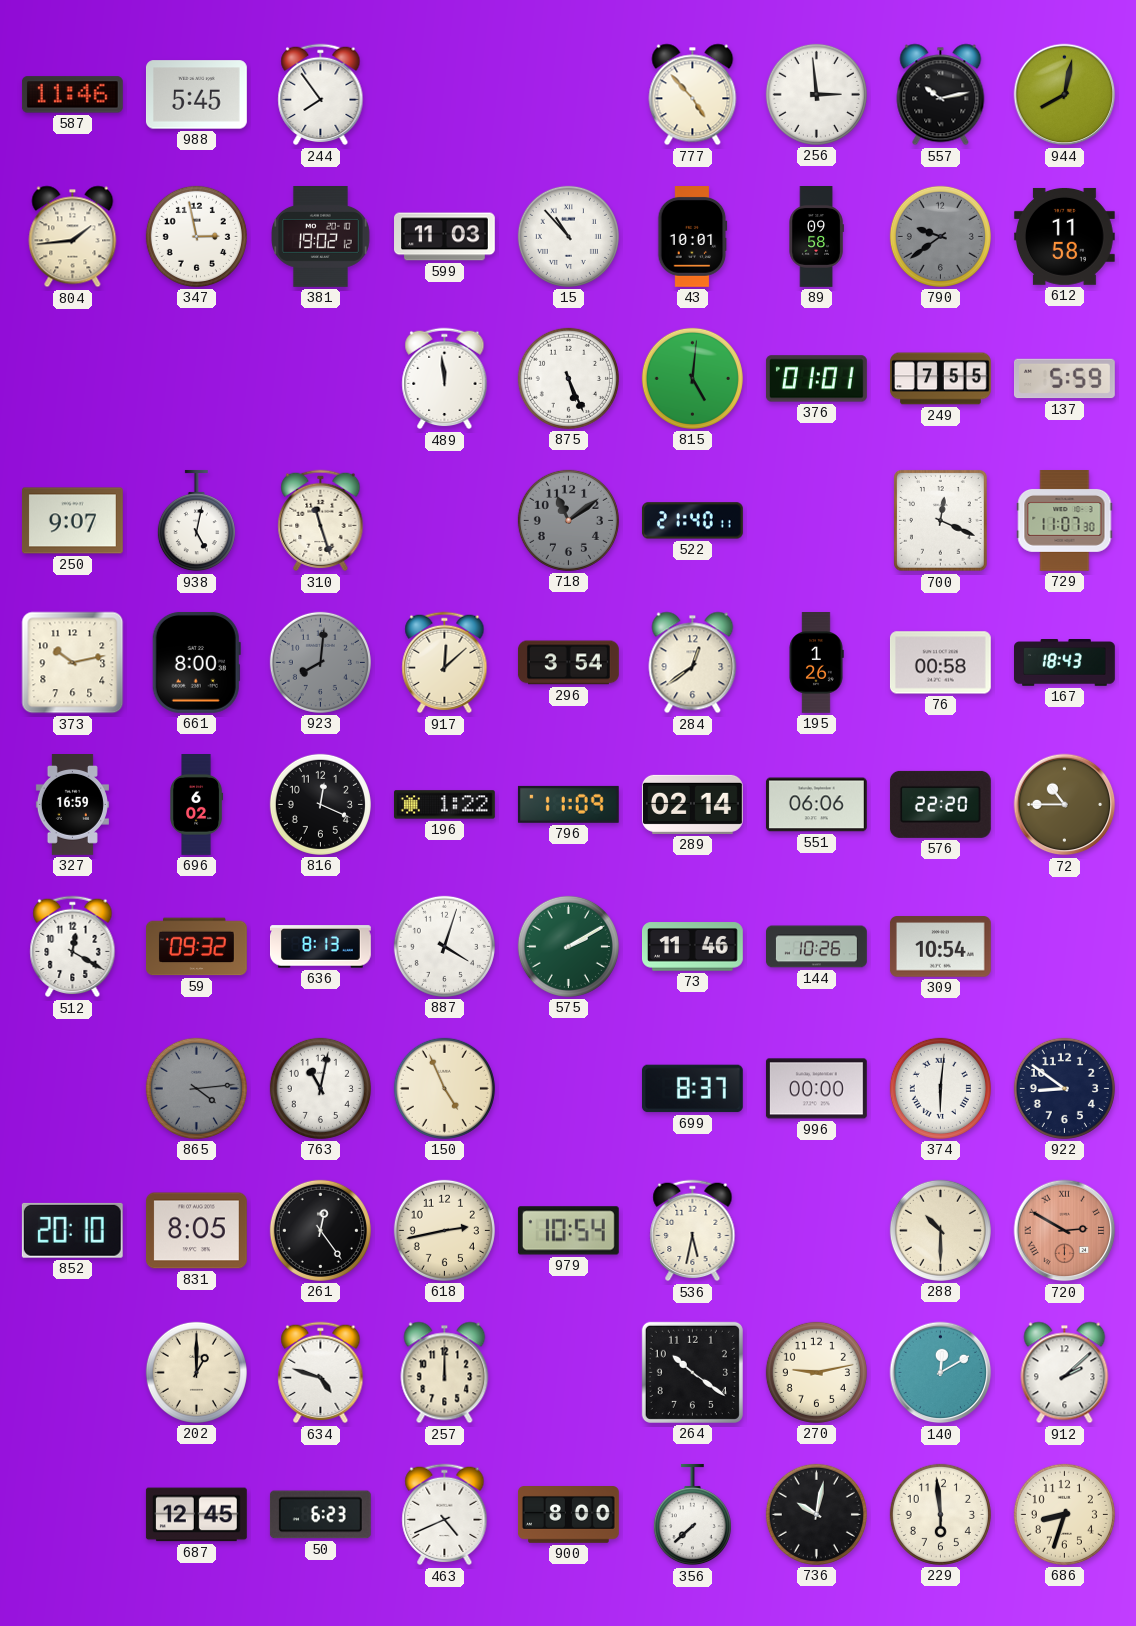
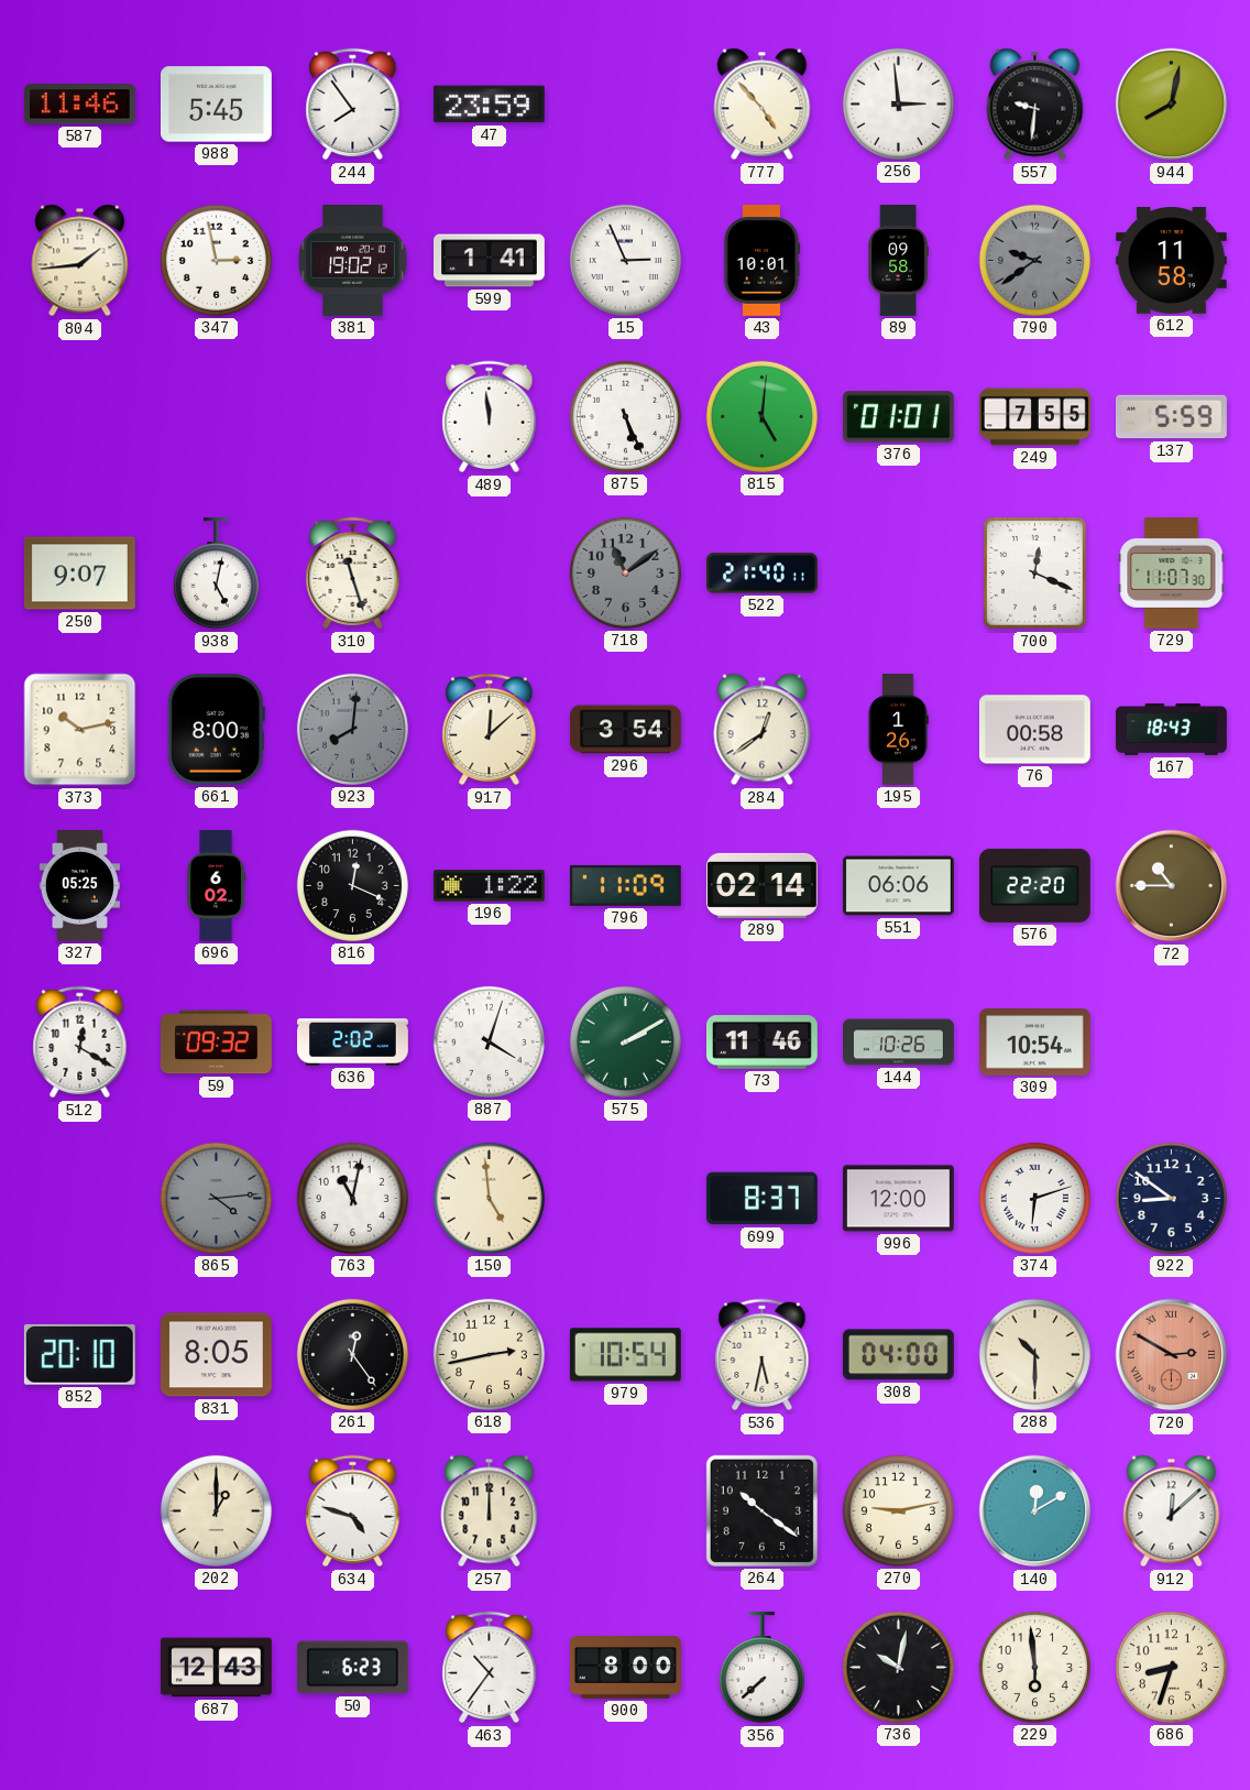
47: none -> 23:59
557: 10:13 -> 9:31
599: 11:03 -> 1:41
15: 10:53 -> 2:56
327: 16:59 -> 05:25
636: 8:13 -> 2:02
150: 4:56 -> 4:59
996: 00:00 -> 12:00
374: 6:01 -> 6:12
308: none -> 04:00
912: 2:08 -> 12:08
687: 12:45 -> 12:43
463: 4:41 -> 10:36
